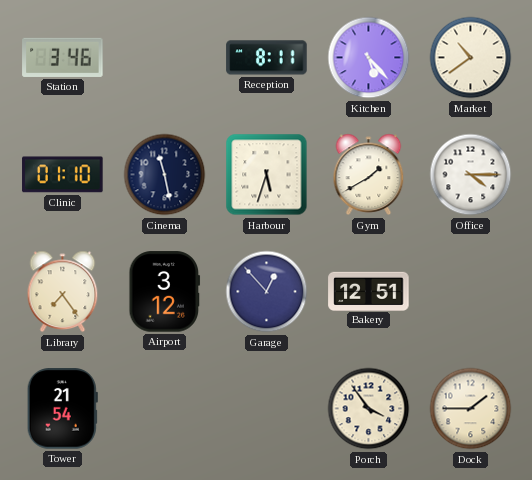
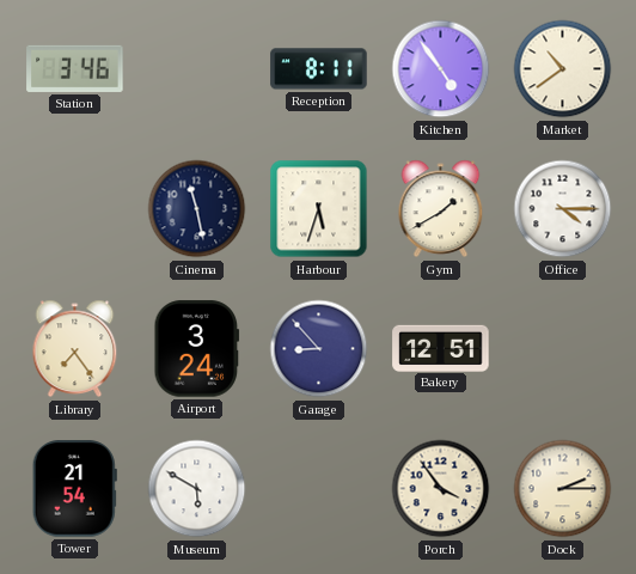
Kitchen: 5:23 -> 4:54
Clinic: 01:10 -> none
Airport: 3:12 -> 3:24
Garage: 12:53 -> 8:53
Museum: none -> 5:50
Dock: 1:45 -> 2:15
